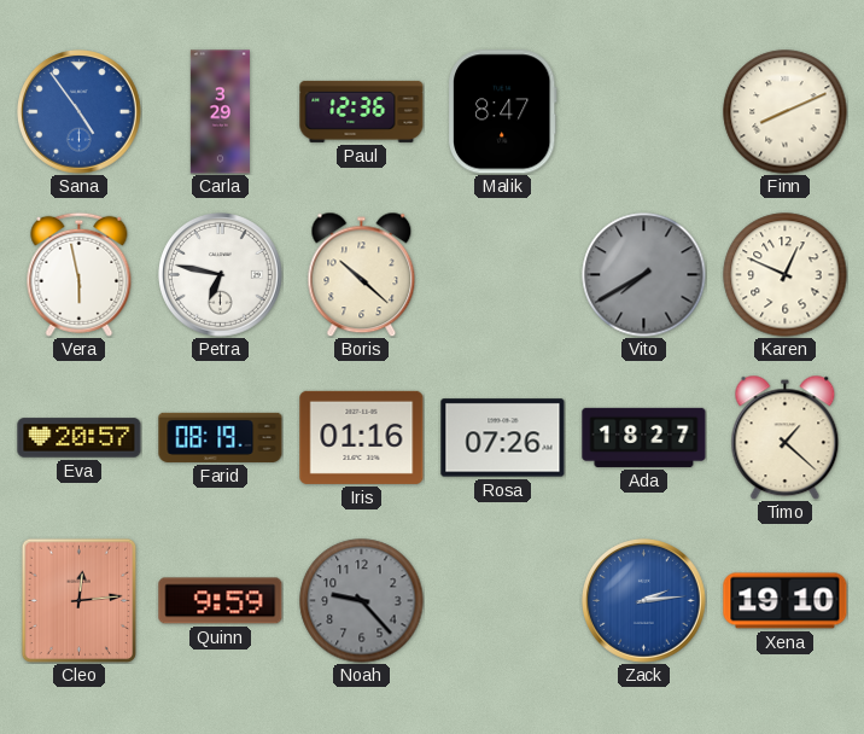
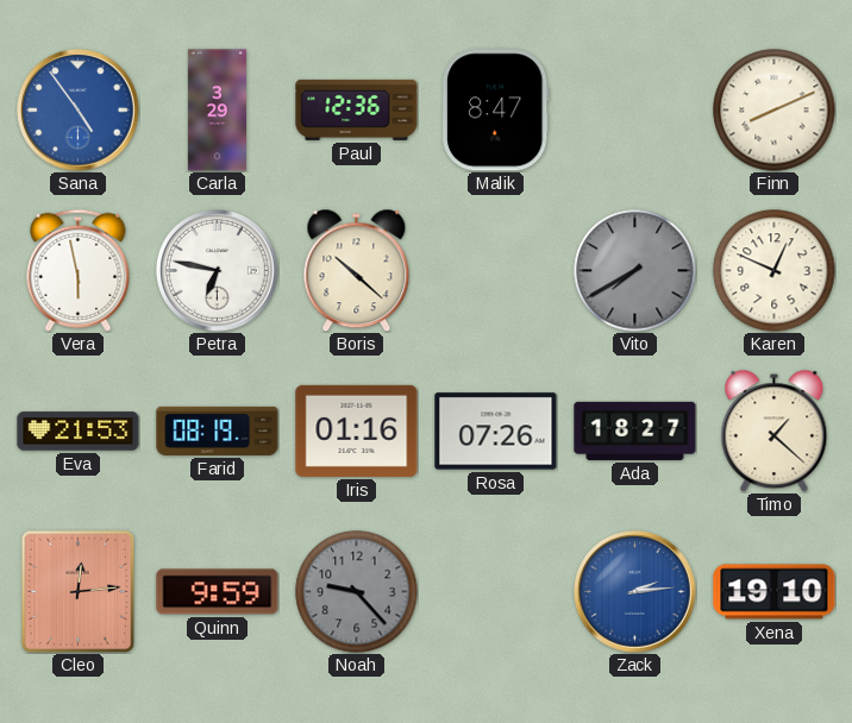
Eva: 20:57 -> 21:53
